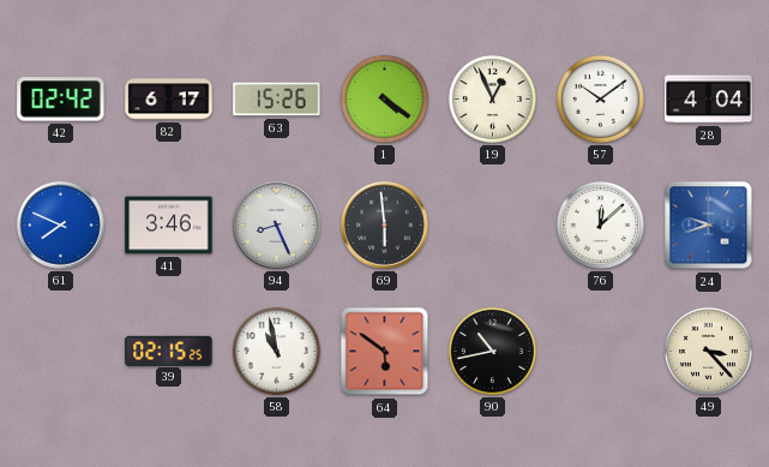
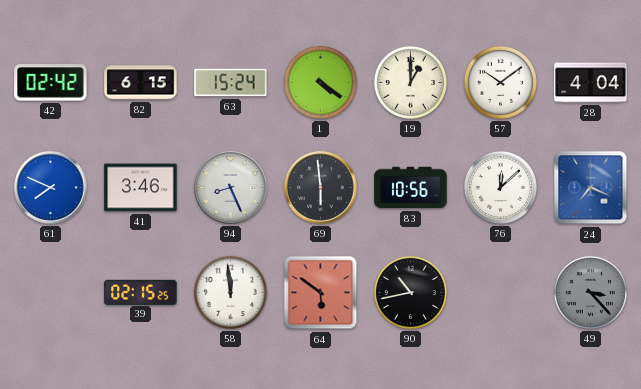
82: 6:17 -> 6:15
63: 15:26 -> 15:24
19: 12:56 -> 1:00
83: none -> 10:56
24: 9:42 -> 7:19
58: 10:58 -> 11:59
49 dial: cream -> grey
